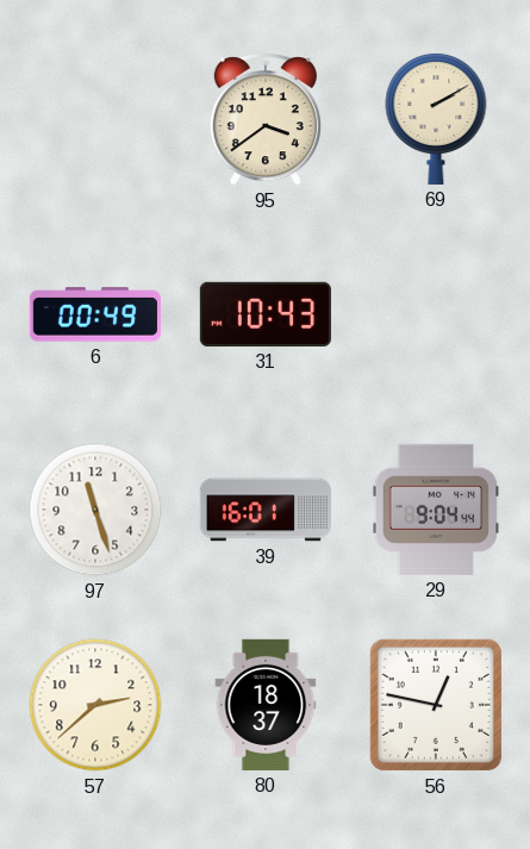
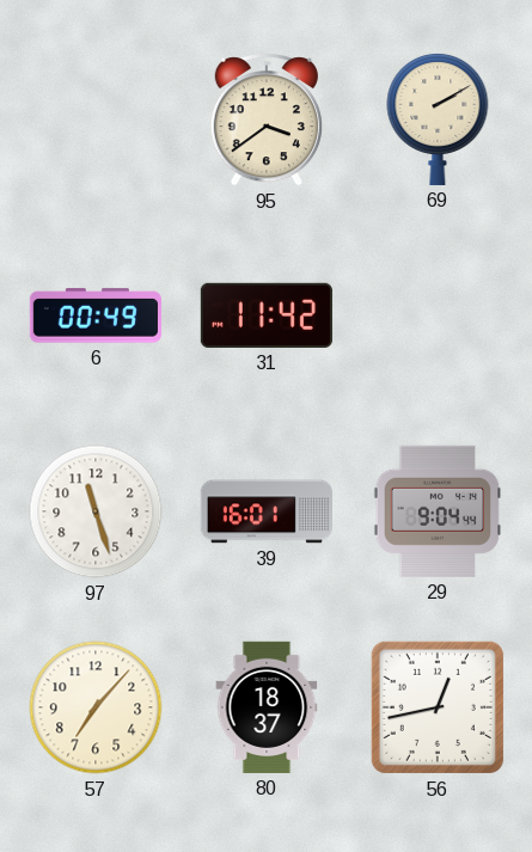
31: 10:43 -> 11:42
57: 2:38 -> 7:07
56: 12:47 -> 12:43
